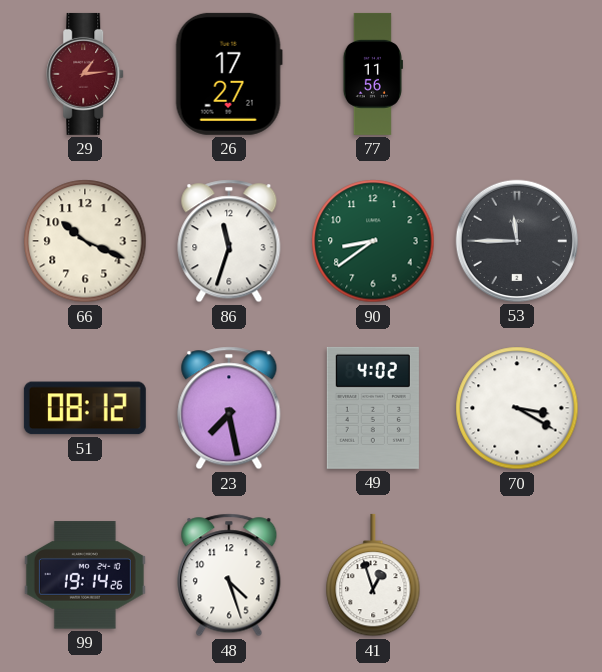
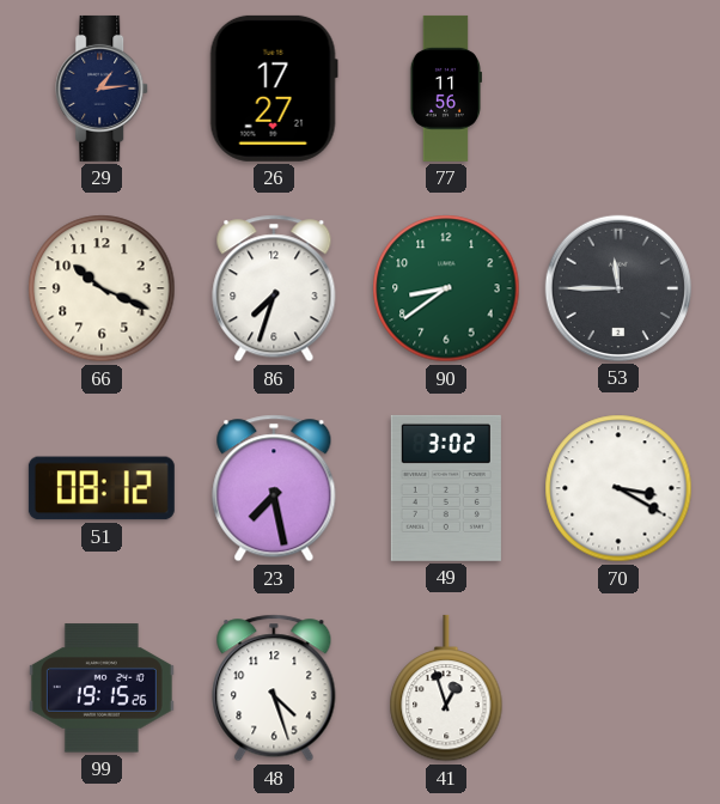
29 dial: burgundy -> navy
86: 11:33 -> 7:33
49: 4:02 -> 3:02
99: 19:14 -> 19:15
